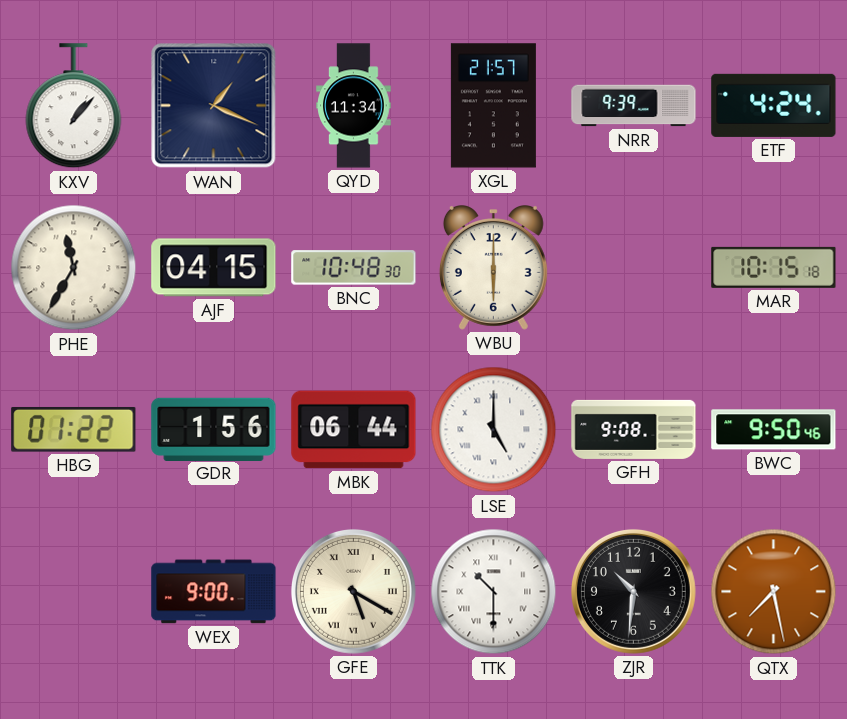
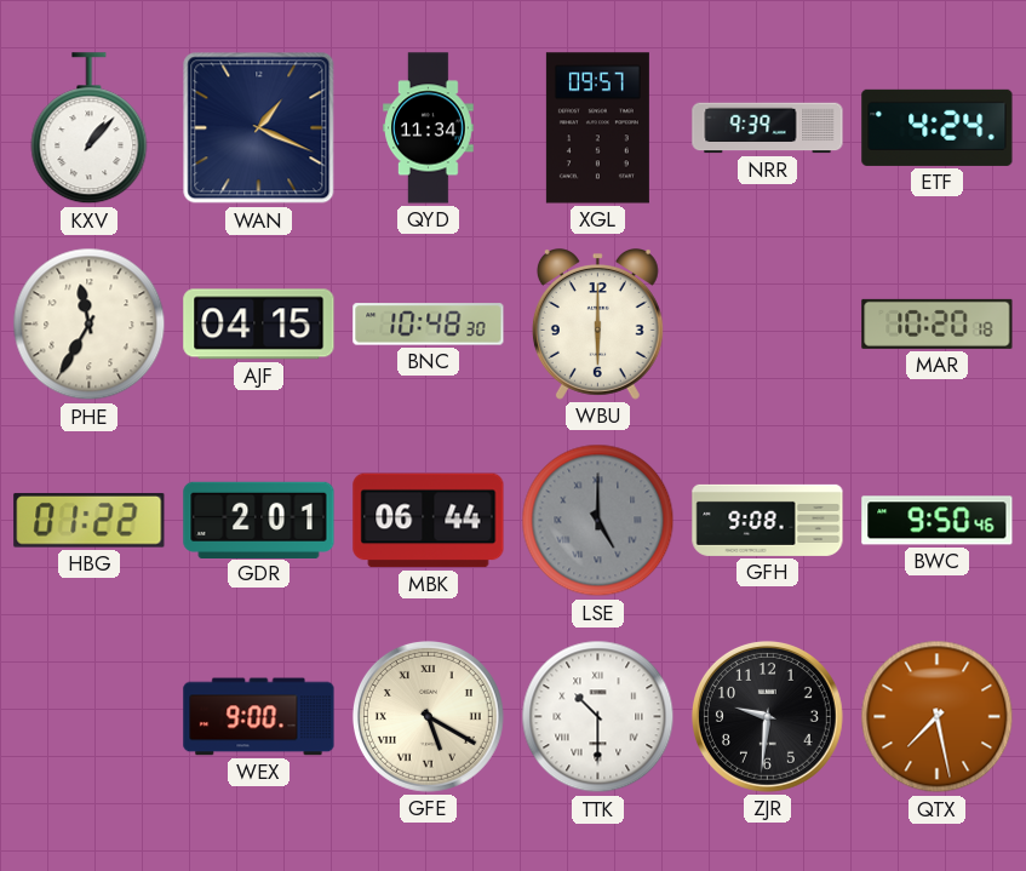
XGL: 21:57 -> 09:57
MAR: 10:15 -> 10:20
GDR: 1:56 -> 2:01
LSE dial: white -> grey
ZJR: 10:31 -> 9:31
